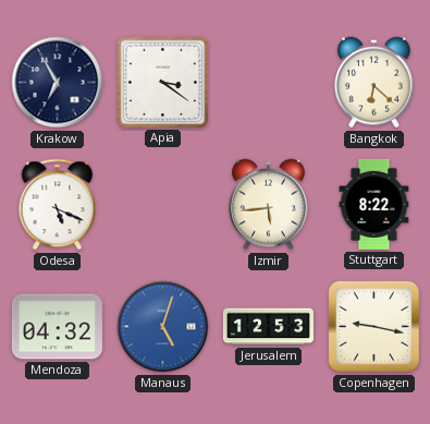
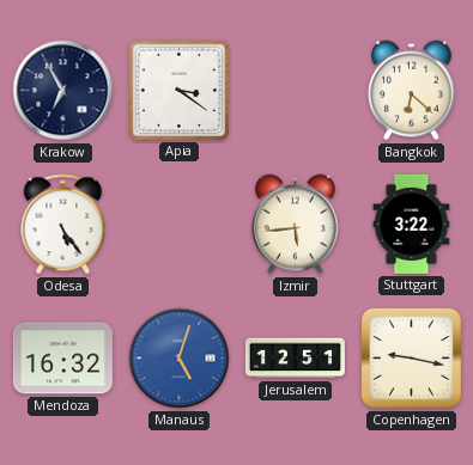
Odesa: 5:19 -> 5:24
Stuttgart: 8:22 -> 3:22
Mendoza: 04:32 -> 16:32
Jerusalem: 12:53 -> 12:51
